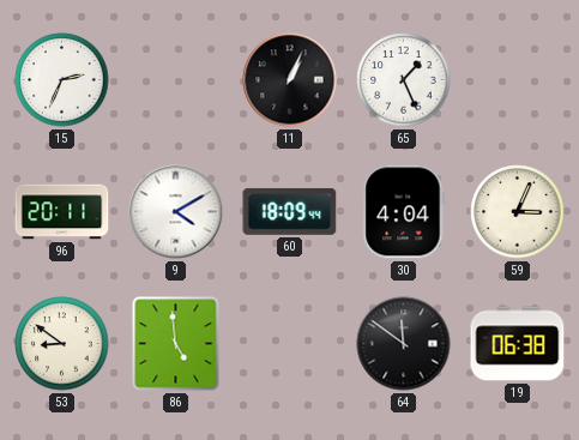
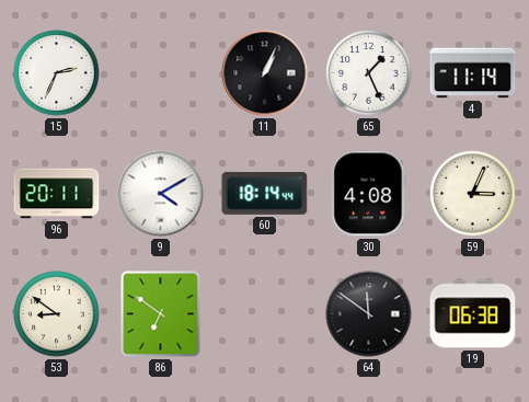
4: none -> 11:14
60: 18:09 -> 18:14
30: 4:04 -> 4:08
86: 4:59 -> 6:51
